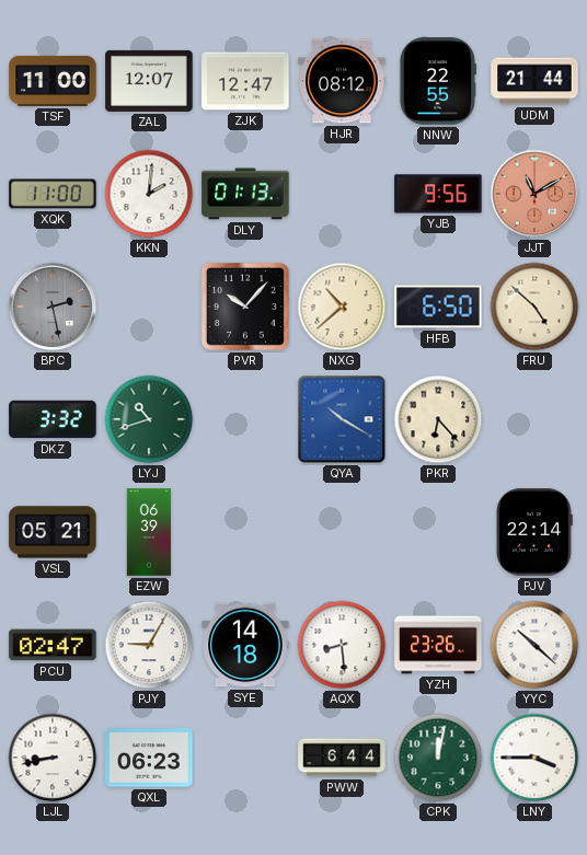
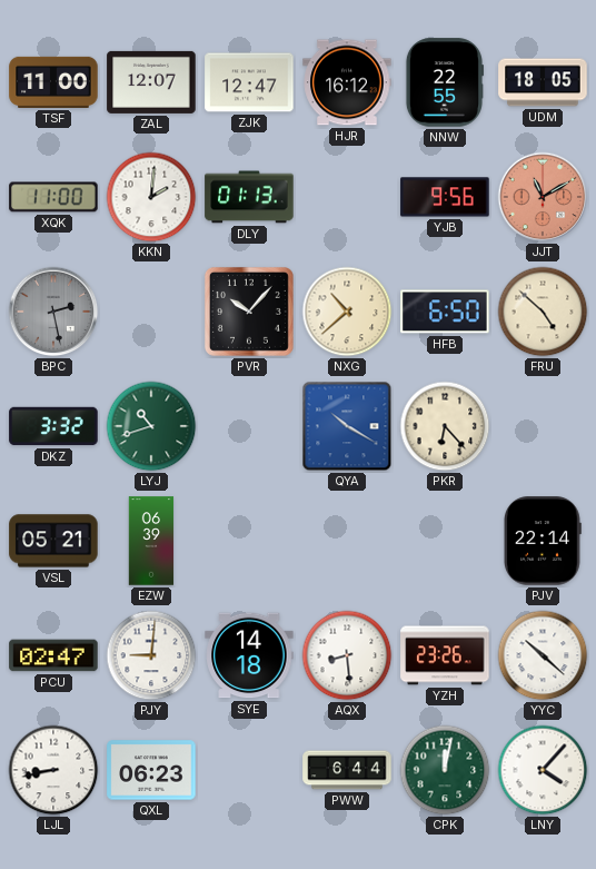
HJR: 08:12 -> 16:12
UDM: 21:44 -> 18:05
PJY: 9:05 -> 9:01
LNY: 3:45 -> 4:07
